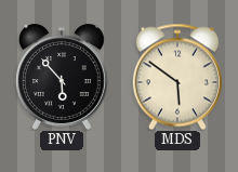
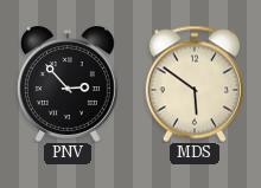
PNV: 5:53 -> 2:53
